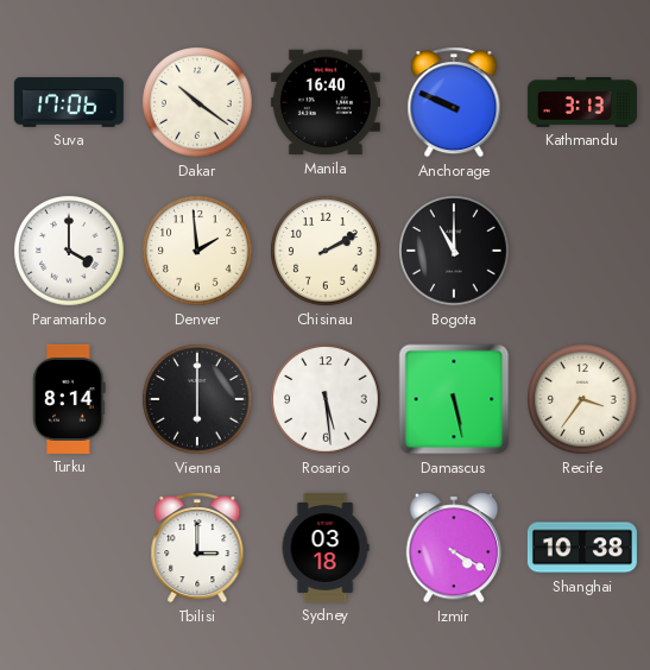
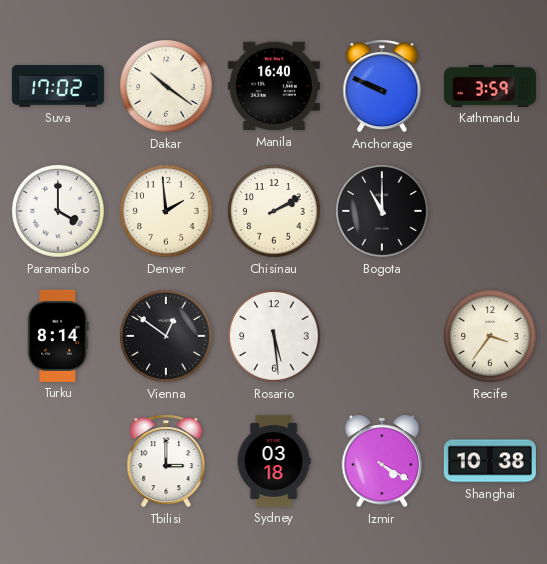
Suva: 17:06 -> 17:02
Kathmandu: 3:13 -> 3:59
Vienna: 6:00 -> 12:51
Damascus: 5:28 -> none
